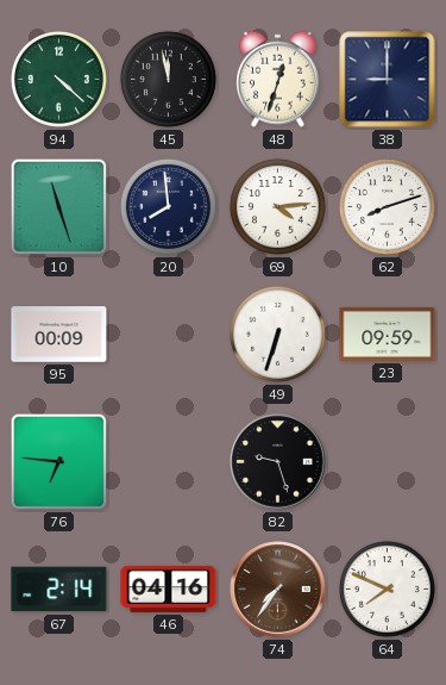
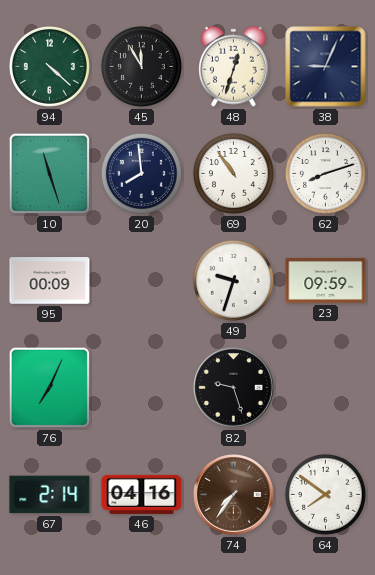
45: 11:58 -> 11:55
38: 9:00 -> 9:04
69: 4:14 -> 10:54
49: 6:33 -> 9:33
76: 6:46 -> 7:04
64: 7:49 -> 7:51
